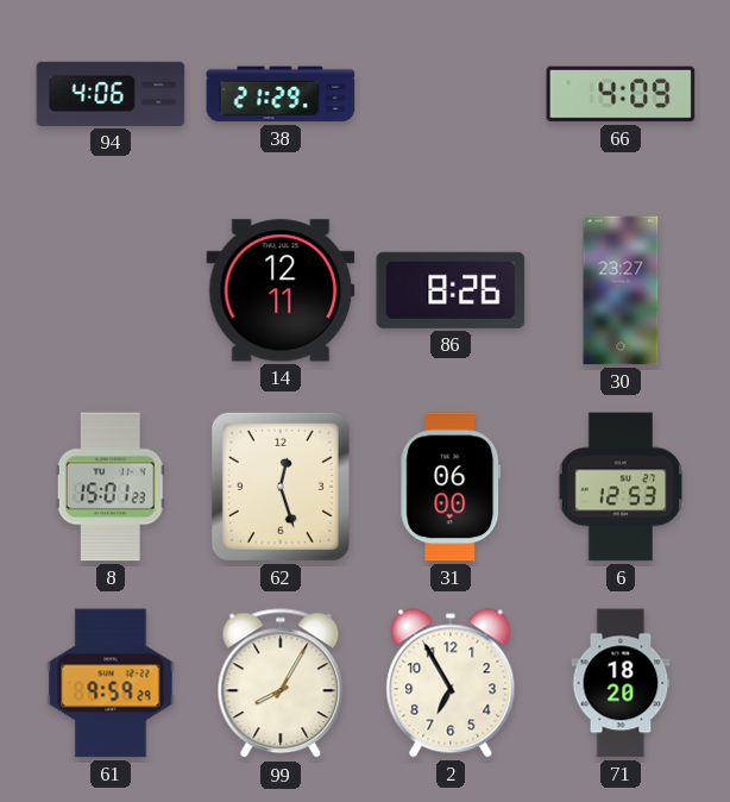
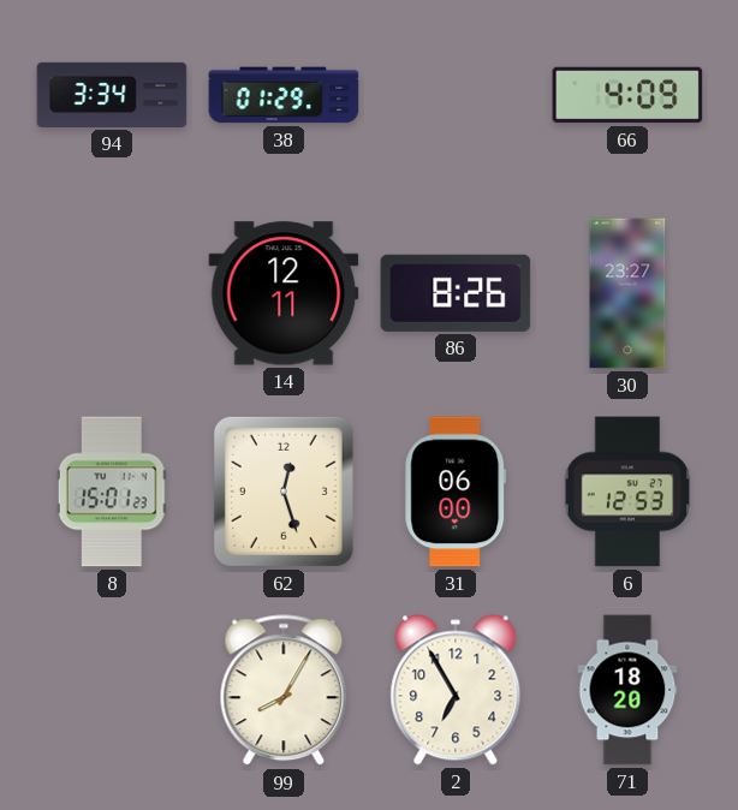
94: 4:06 -> 3:34
38: 21:29 -> 01:29
61: 9:59 -> none
